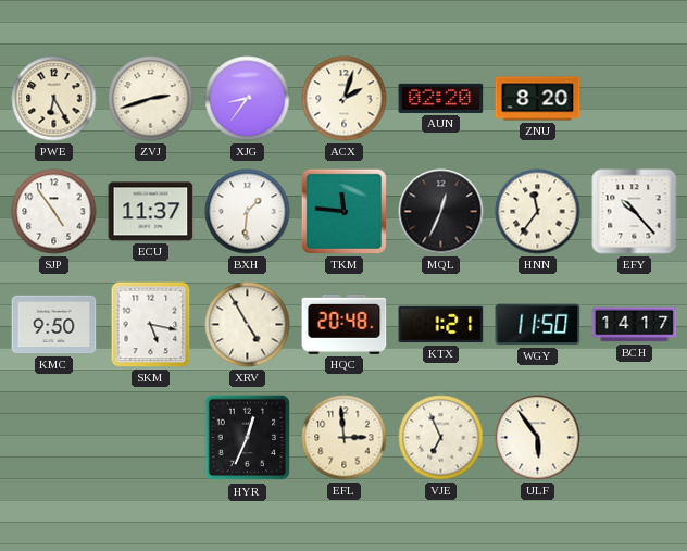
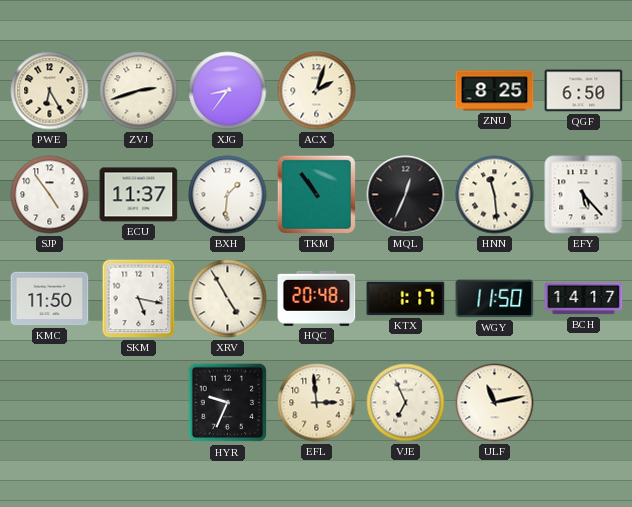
AUN: 02:20 -> none
ZNU: 8:20 -> 8:25
QGF: none -> 6:50
TKM: 11:46 -> 10:54
HNN: 11:36 -> 11:29
EFY: 10:23 -> 5:23
KMC: 9:50 -> 11:50
KTX: 1:21 -> 1:17
HYR: 12:34 -> 9:34
ULF: 5:54 -> 11:13
